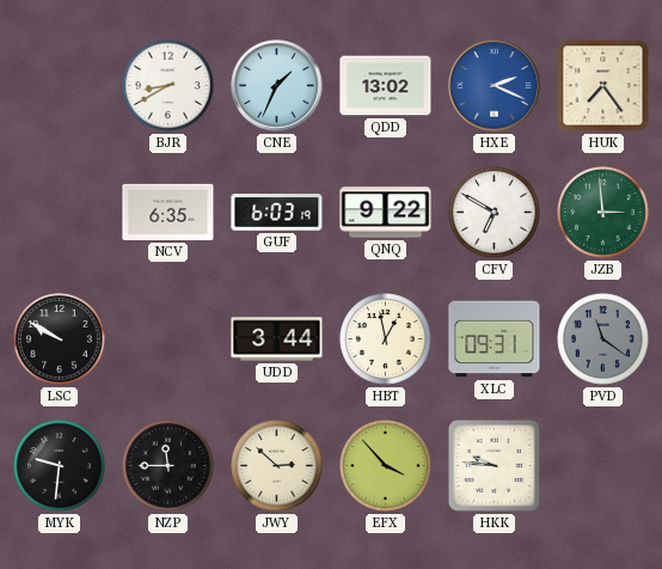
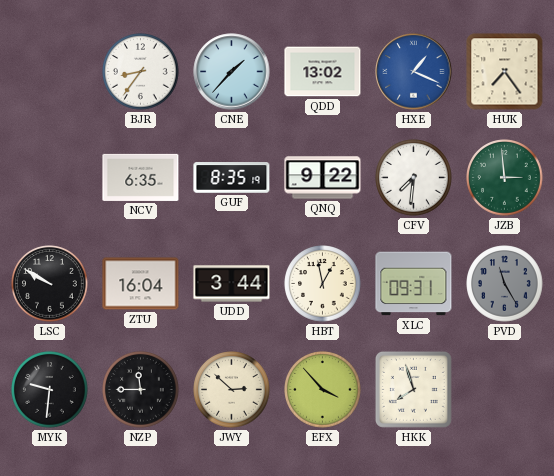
BJR: 8:40 -> 8:36
CNE: 1:34 -> 1:37
HXE: 2:19 -> 1:19
GUF: 6:03 -> 8:35
CFV: 6:50 -> 7:31
ZTU: none -> 16:04
PVD: 11:21 -> 11:25
HKK: 9:46 -> 7:57
